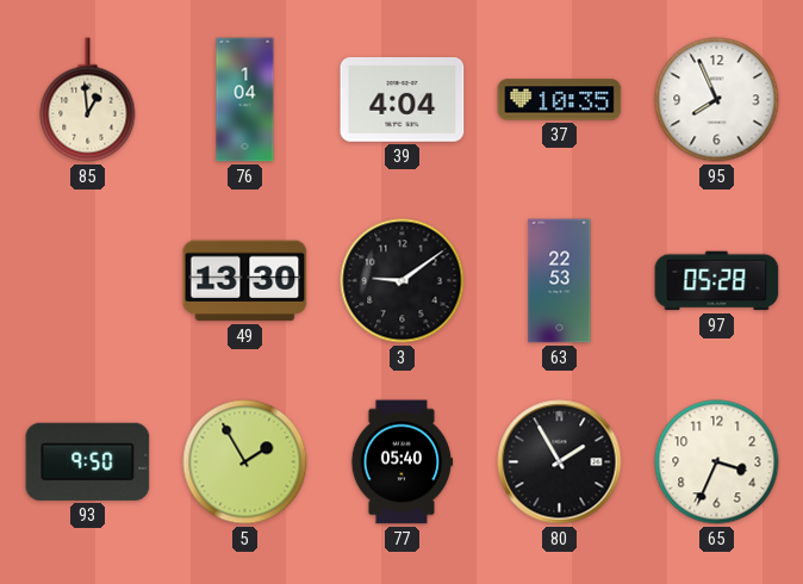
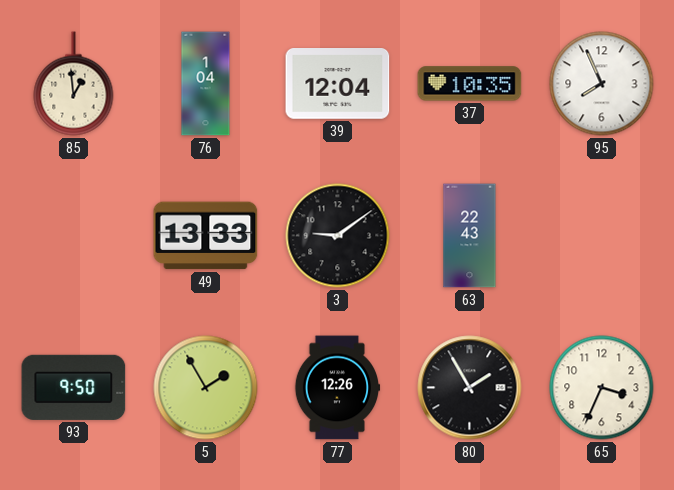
39: 4:04 -> 12:04
49: 13:30 -> 13:33
63: 22:53 -> 22:43
97: 05:28 -> none
77: 05:40 -> 12:26
